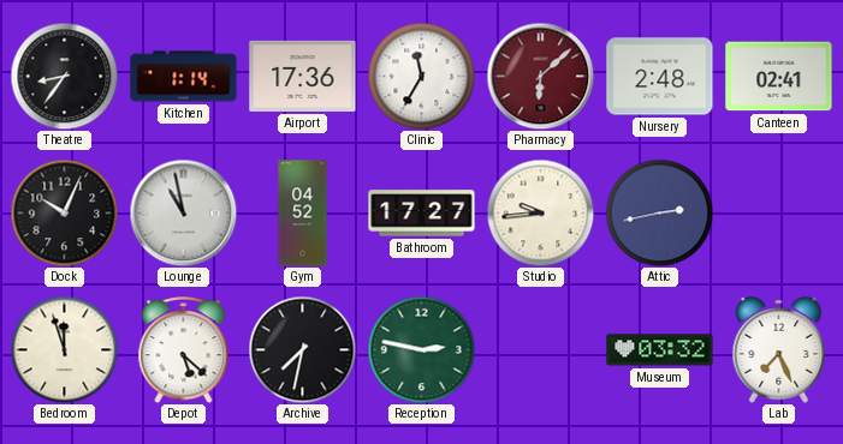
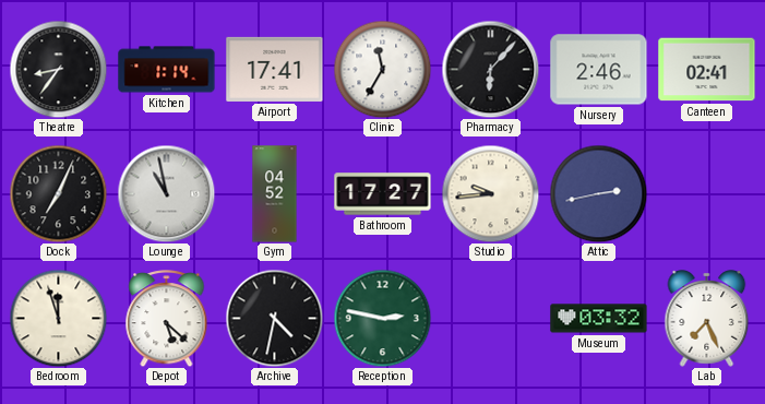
Airport: 17:36 -> 17:41
Pharmacy: 6:08 -> 6:07
Pharmacy dial: burgundy -> black
Nursery: 2:48 -> 2:46
Dock: 10:04 -> 7:04
Archive: 7:32 -> 4:32
